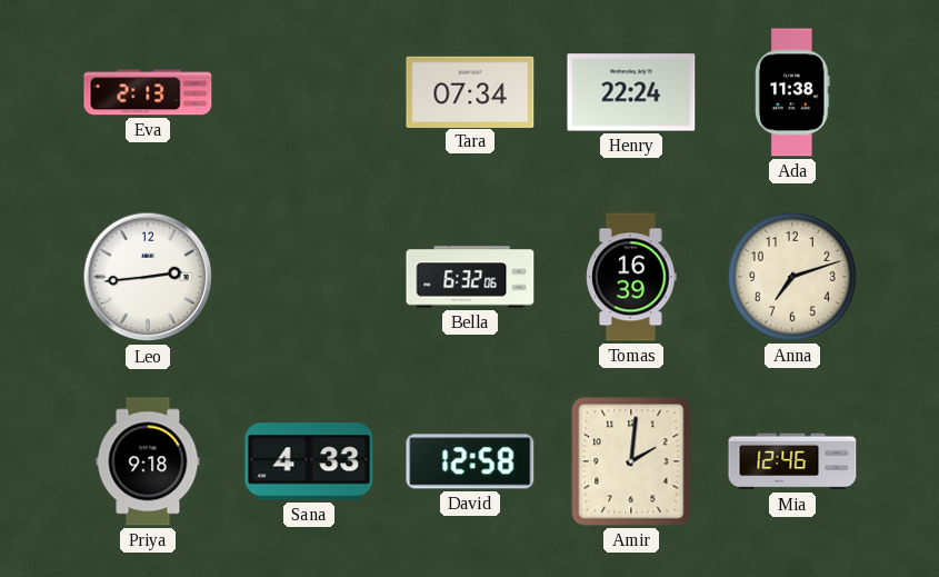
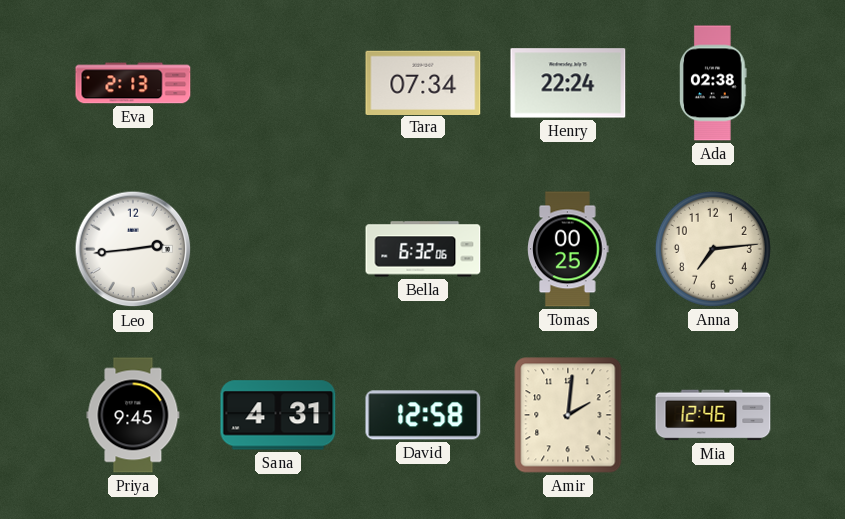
Ada: 11:38 -> 02:38
Tomas: 16:39 -> 00:25
Anna: 7:12 -> 7:14
Priya: 9:18 -> 9:45
Sana: 4:33 -> 4:31
